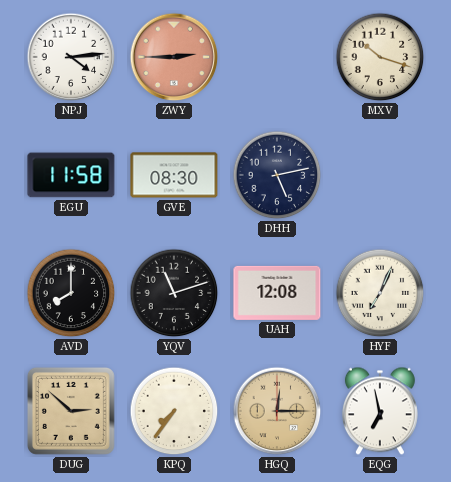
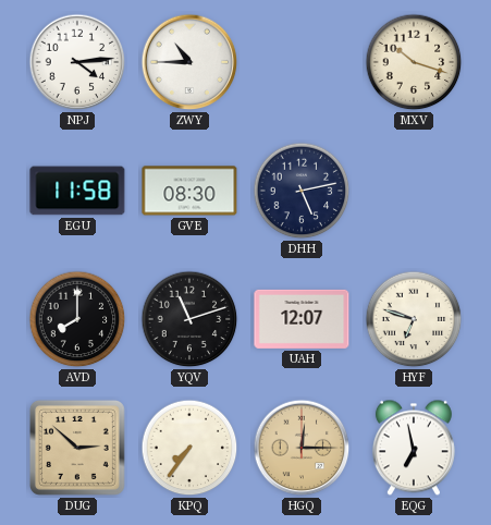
ZWY: 2:45 -> 10:45
ZWY dial: salmon -> white
UAH: 12:08 -> 12:07
HYF: 7:04 -> 6:48
